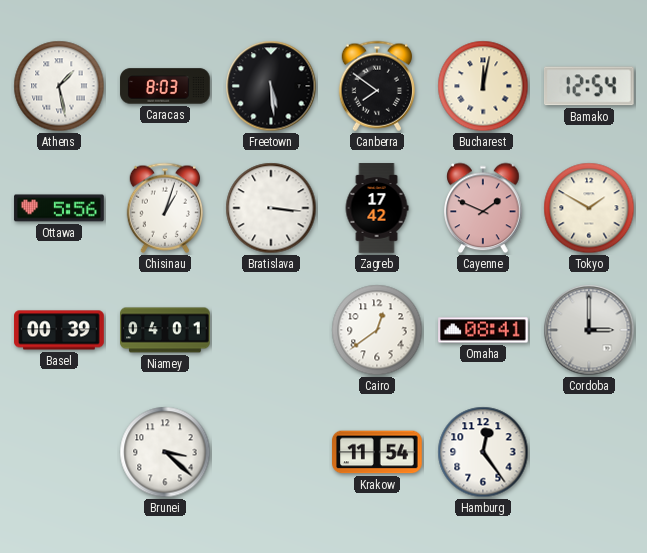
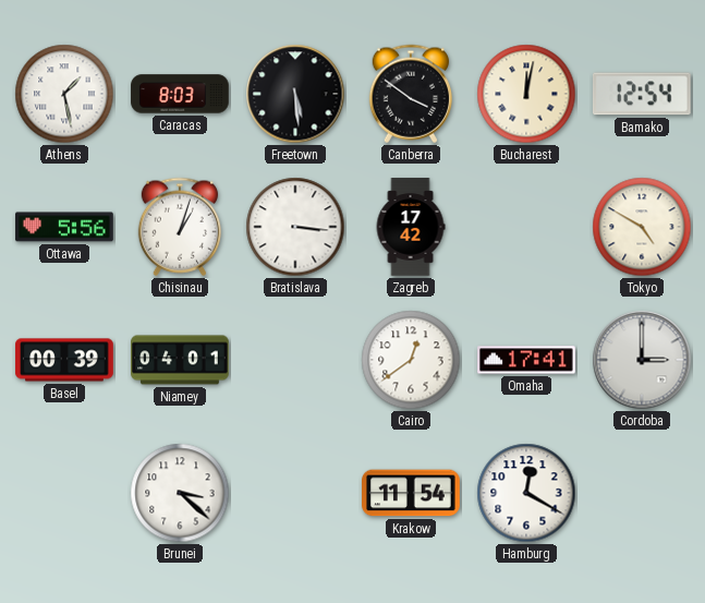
Canberra: 7:51 -> 3:51
Cayenne: 1:49 -> none
Tokyo: 1:50 -> 4:50
Omaha: 08:41 -> 17:41
Hamburg: 12:24 -> 12:20
